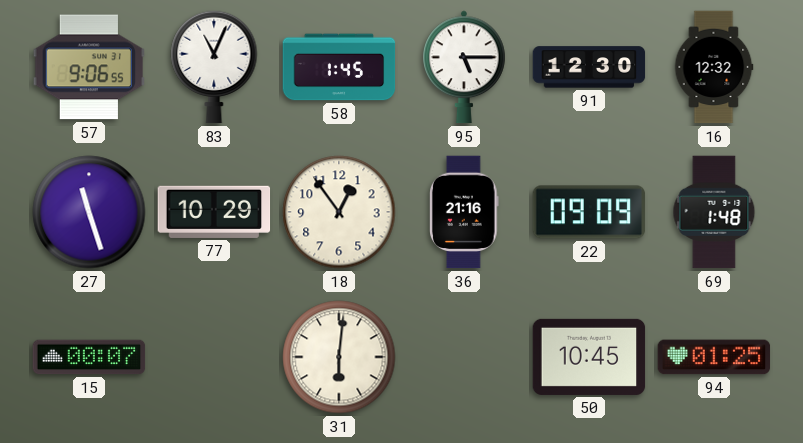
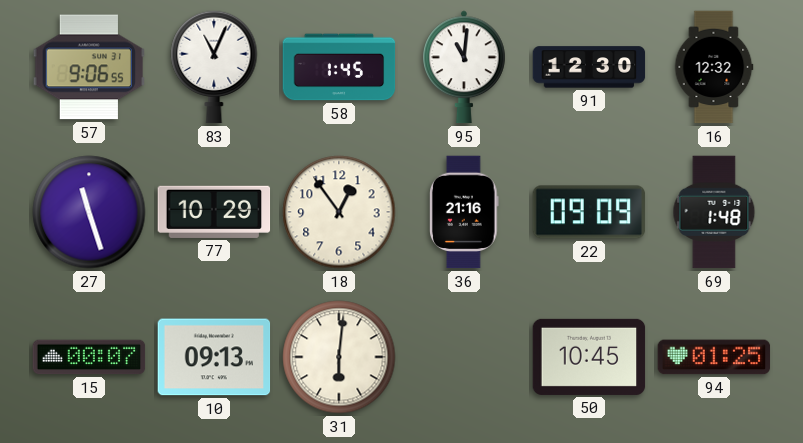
95: 5:15 -> 11:01
10: none -> 09:13
